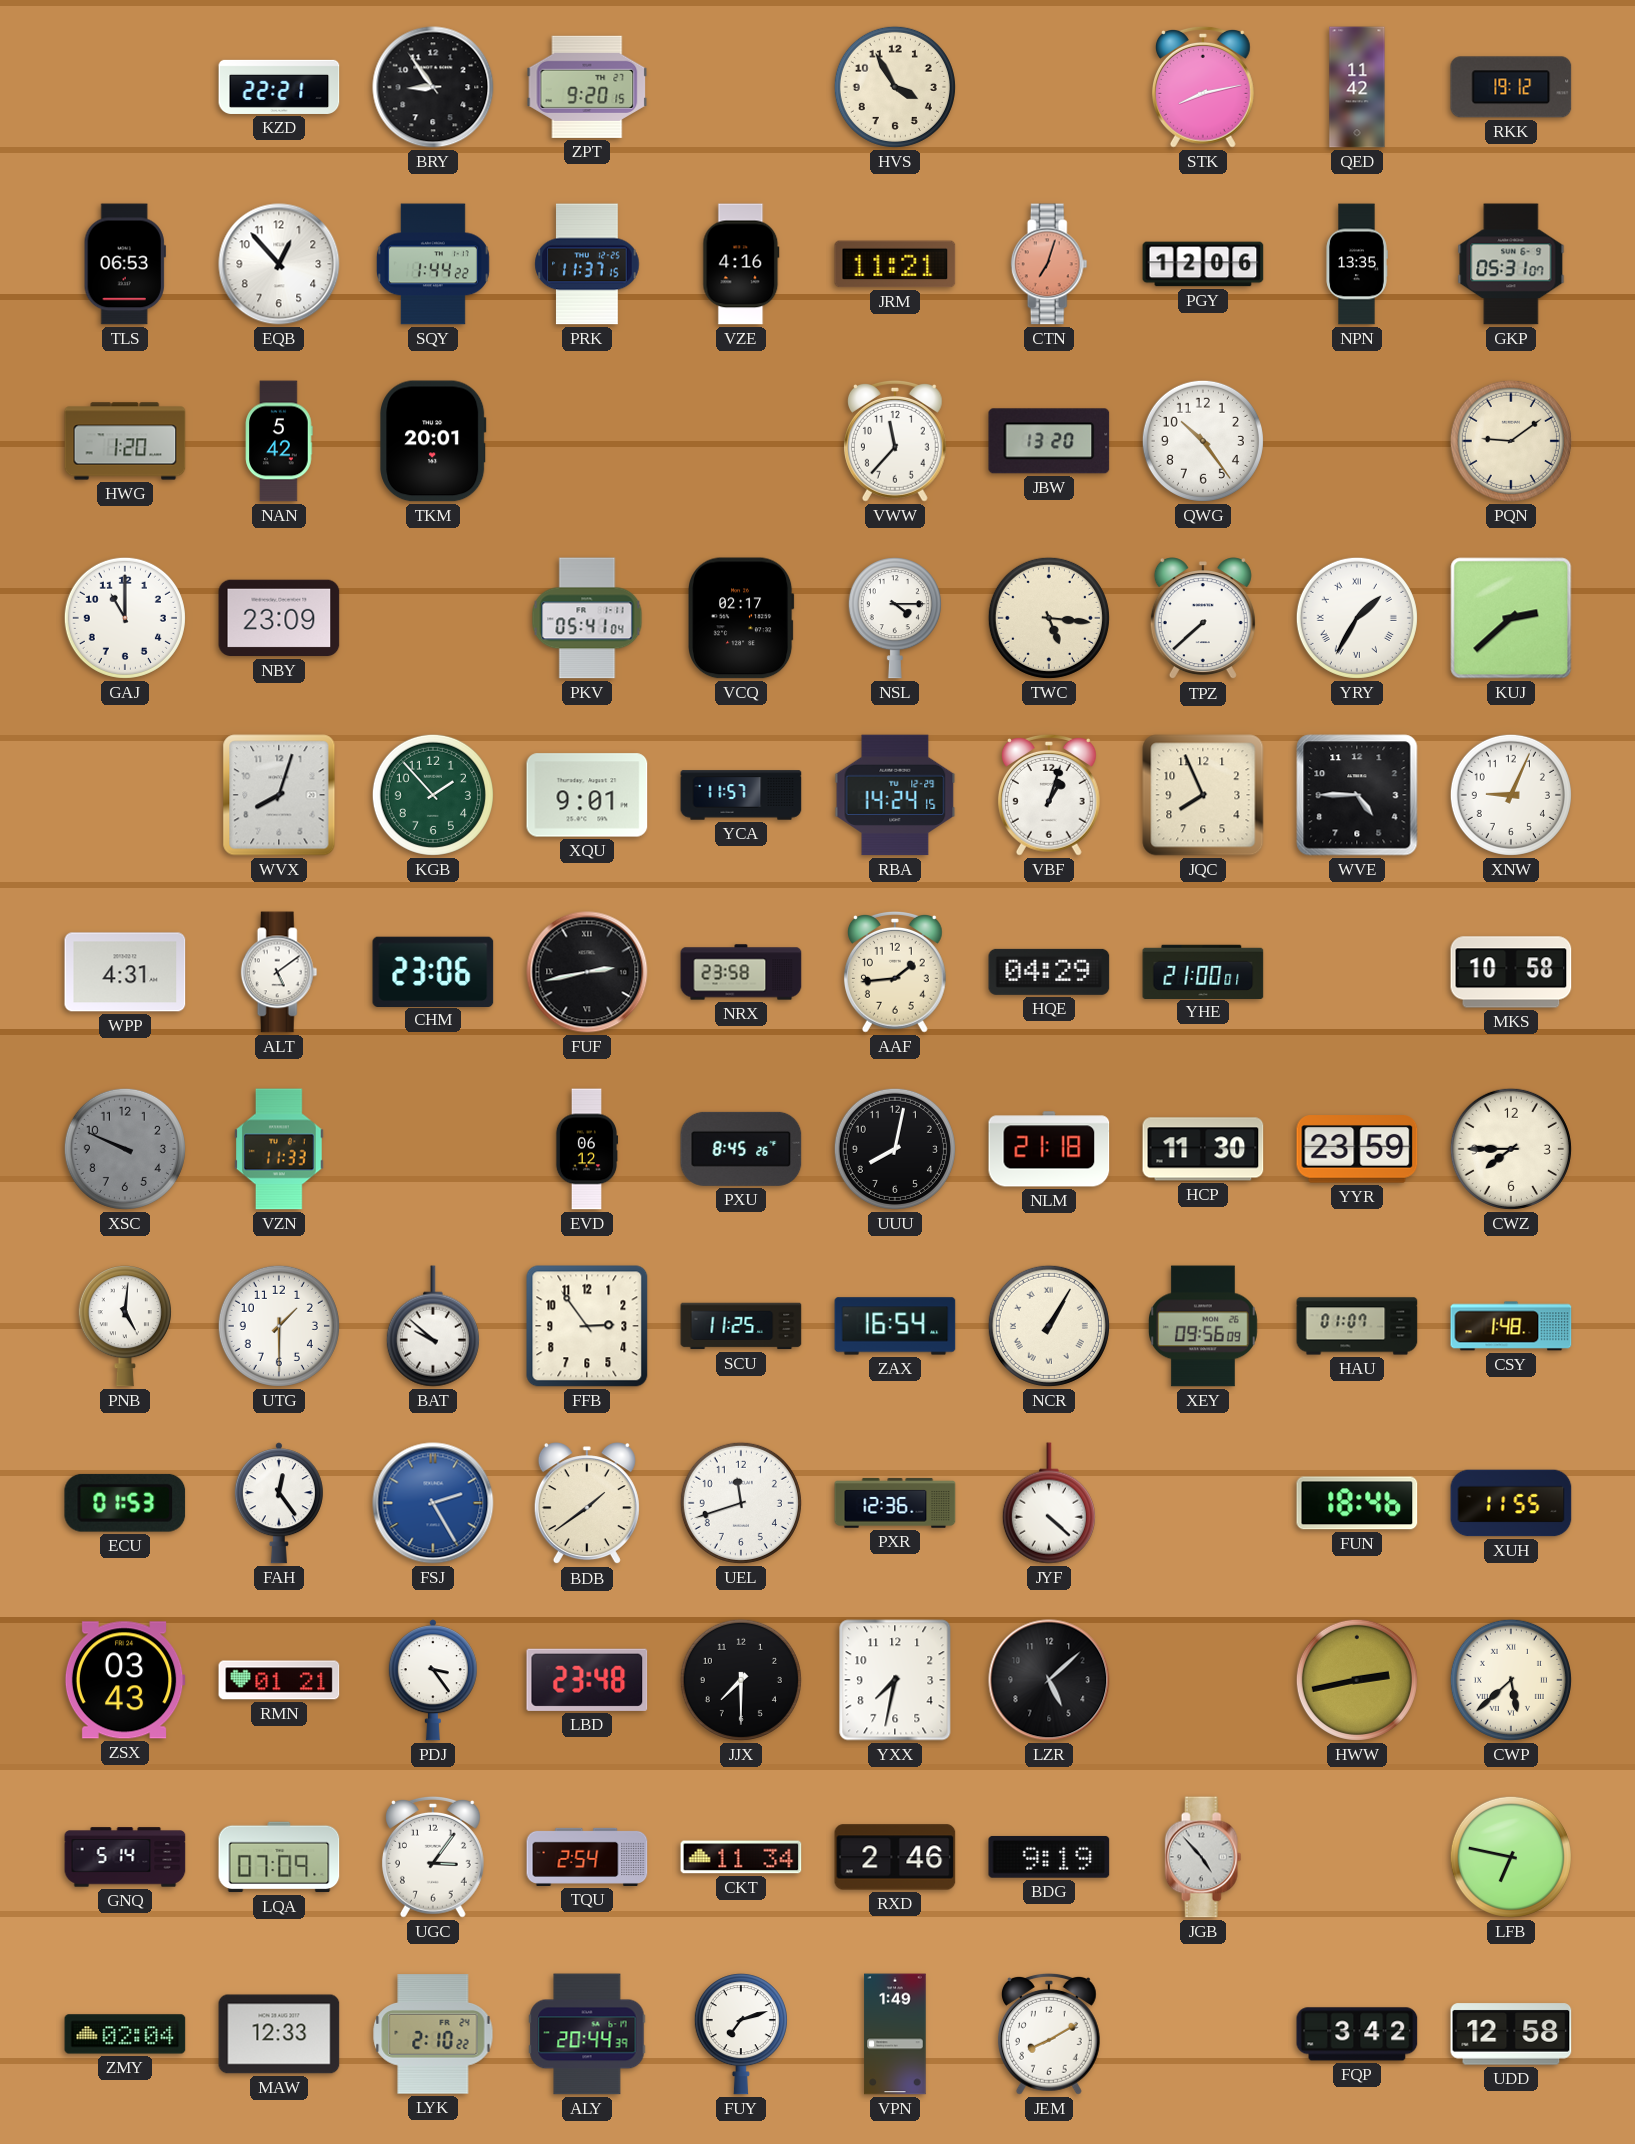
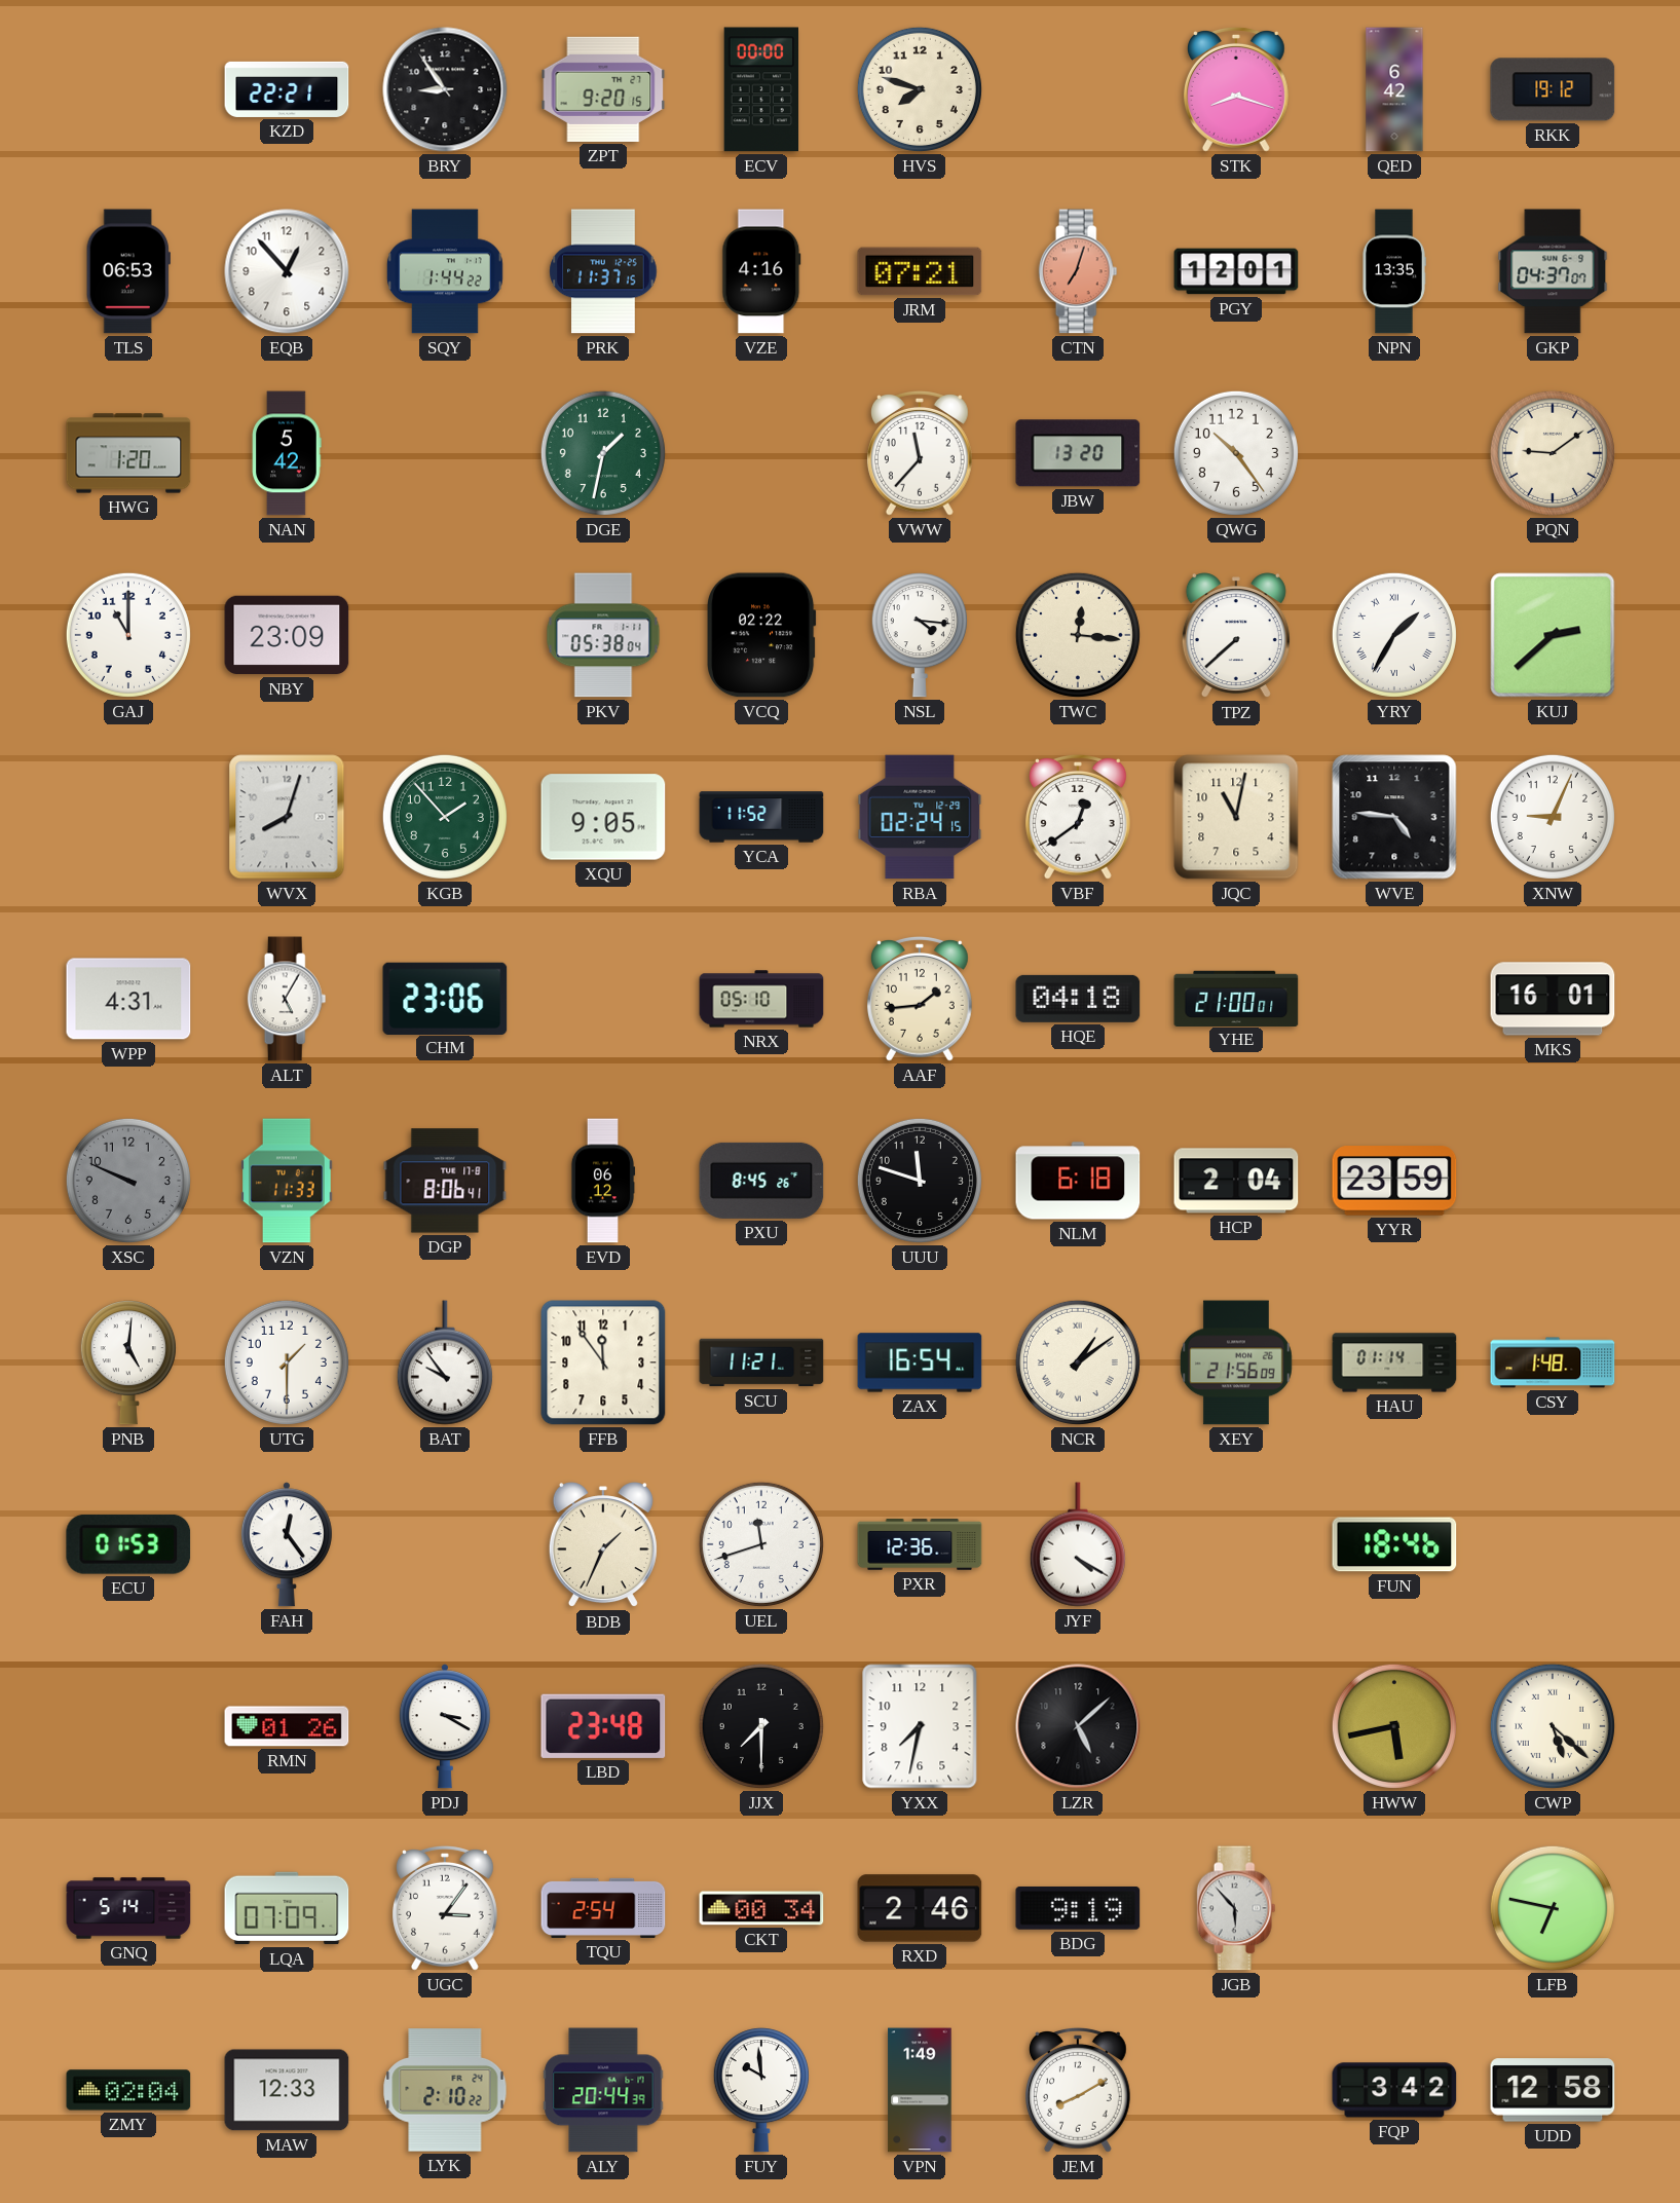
ECV: none -> 00:00
HVS: 3:55 -> 7:48
STK: 8:13 -> 8:18
QED: 11:42 -> 6:42
JRM: 11:21 -> 07:21
PGY: 12:06 -> 12:01
GKP: 05:31 -> 04:37
TKM: 20:01 -> none
DGE: none -> 1:32
PKV: 05:41 -> 05:38
VCQ: 02:17 -> 02:22
NSL: 4:15 -> 4:16
TWC: 5:16 -> 12:16
XQU: 9:01 -> 9:05
YCA: 11:57 -> 11:52
RBA: 14:24 -> 02:24
VBF: 1:03 -> 12:39
JQC: 7:56 -> 11:02
WVE: 4:45 -> 4:46
ALT: 5:09 -> 5:05
FUF: 2:43 -> none
NRX: 23:58 -> 05:10
HQE: 04:29 -> 04:18
MKS: 10:58 -> 16:01
DGP: none -> 8:06
UUU: 8:02 -> 11:48
NLM: 21:18 -> 6:18
HCP: 11:30 -> 2:04
CWZ: 7:45 -> none
BAT: 9:52 -> 9:54
FFB: 2:54 -> 11:54
SCU: 11:25 -> 11:21
NCR: 1:05 -> 1:09
XEY: 09:56 -> 21:56
HAU: 01:07 -> 01:14
FSJ: 2:25 -> none
BDB: 1:39 -> 1:34
JYF: 4:22 -> 4:20
XUH: 11:55 -> none
ZSX: 03:43 -> none
RMN: 01:21 -> 01:26
PDJ: 3:24 -> 3:20
HWW: 2:43 -> 5:43
CWP: 5:38 -> 5:22
CKT: 11:34 -> 00:34
JGB: 4:53 -> 5:53
FUY: 7:12 -> 9:59
